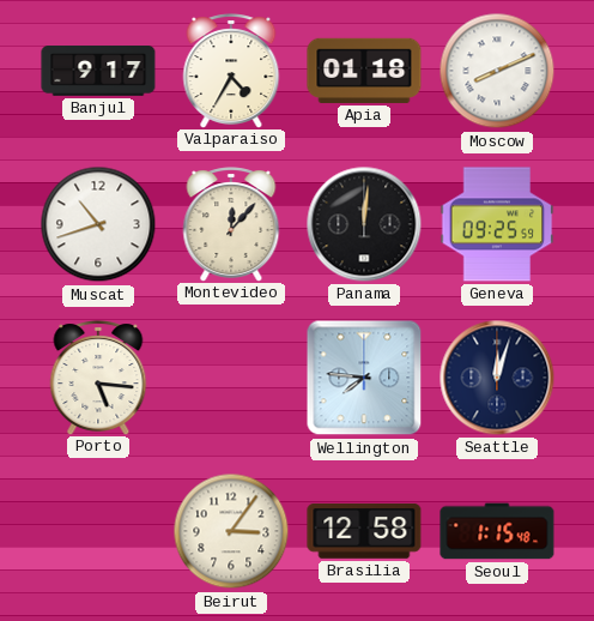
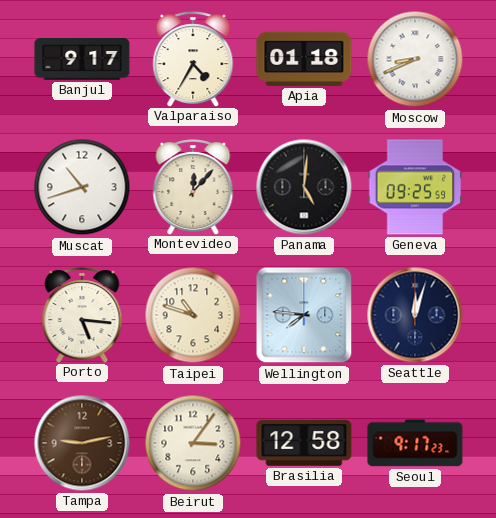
Moscow: 8:11 -> 8:41
Panama: 12:01 -> 5:01
Taipei: none -> 10:48
Tampa: none -> 9:13
Seoul: 1:15 -> 9:17
